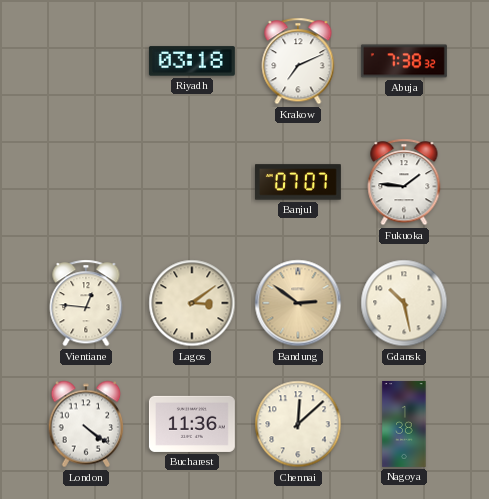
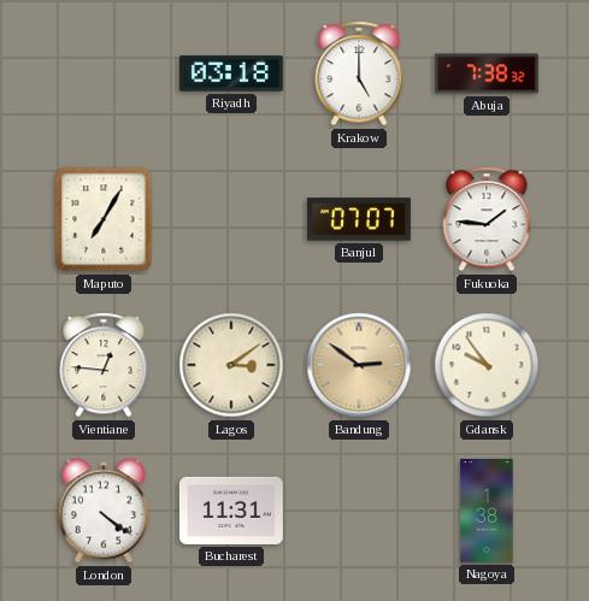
Krakow: 7:11 -> 5:00
Maputo: none -> 7:05
Gdansk: 10:28 -> 9:54
Bucharest: 11:36 -> 11:31
Chennai: 12:08 -> none
